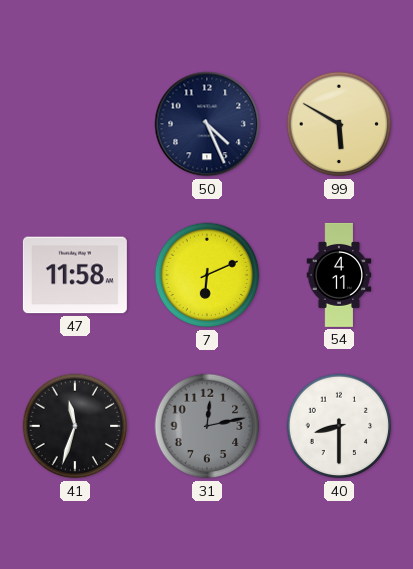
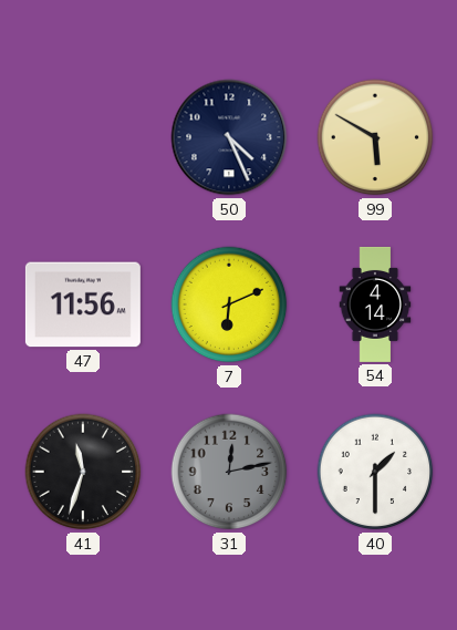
47: 11:58 -> 11:56
54: 4:11 -> 4:14
40: 8:30 -> 1:30
